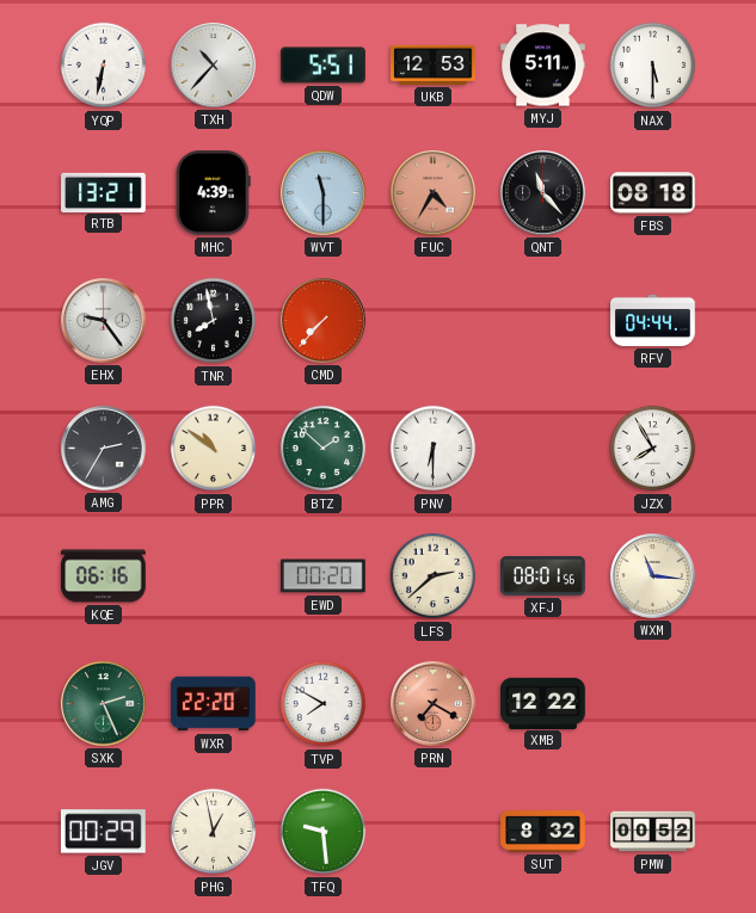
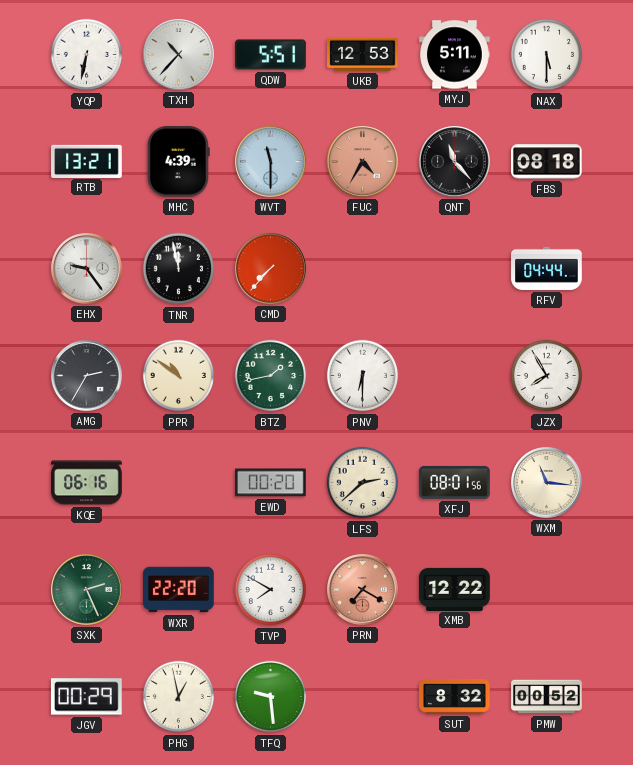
TNR: 7:58 -> 11:58
BTZ: 1:52 -> 1:43
